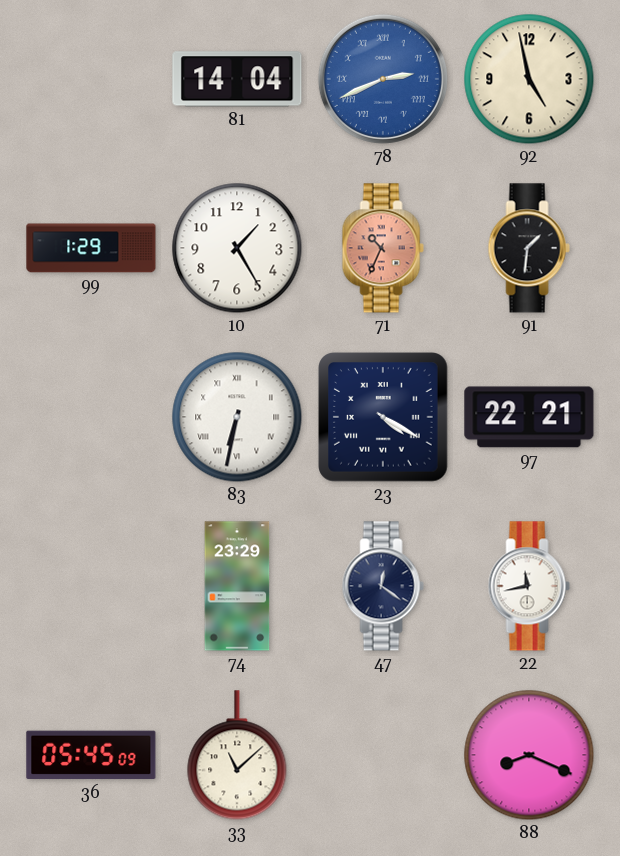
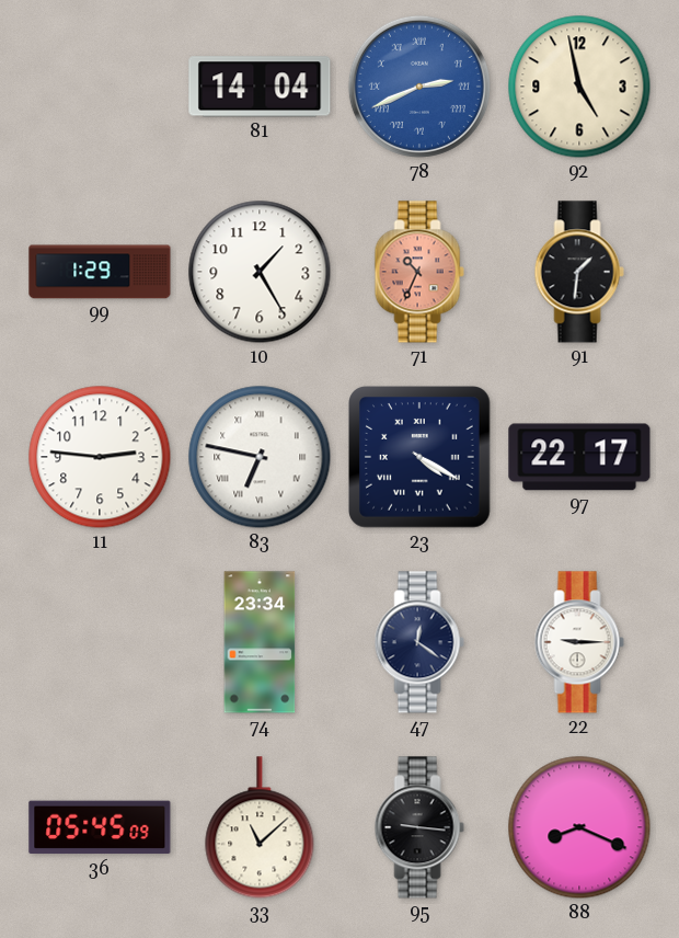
11: none -> 2:46
83: 6:32 -> 6:47
97: 22:21 -> 22:17
74: 23:29 -> 23:34
22: 11:43 -> 9:15
95: none -> 9:16
